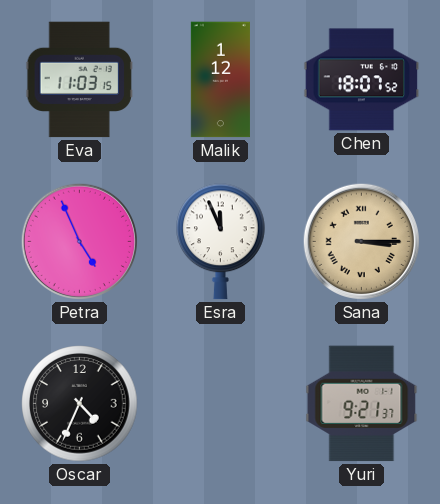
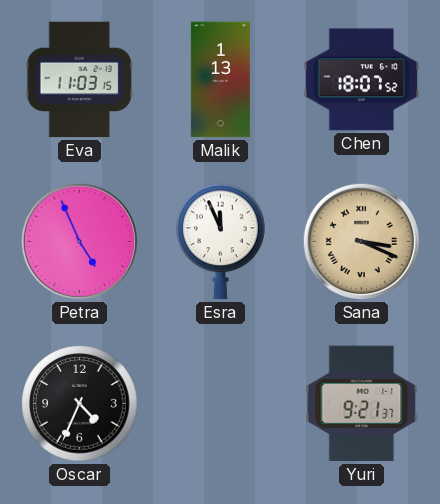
Malik: 1:12 -> 1:13
Sana: 3:15 -> 3:19
